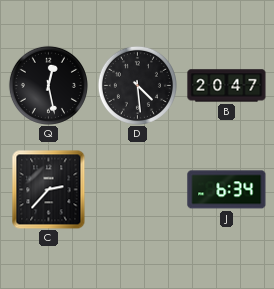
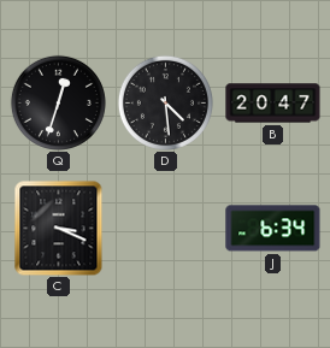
Q: 12:28 -> 12:33
C: 2:37 -> 3:19
